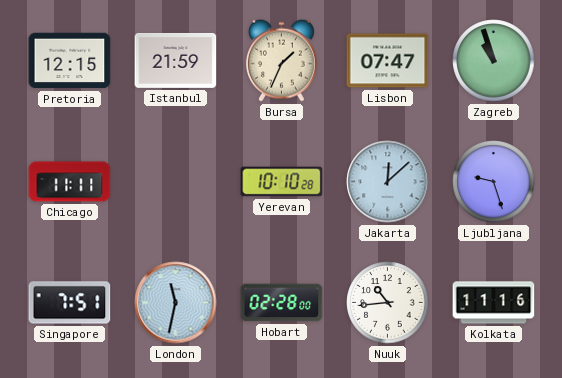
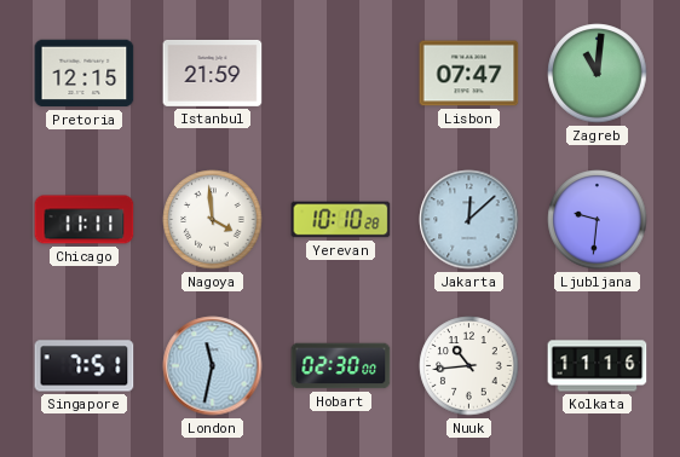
Bursa: 1:34 -> none
Zagreb: 10:57 -> 11:01
Nagoya: none -> 3:59
Ljubljana: 9:27 -> 9:31
Hobart: 02:28 -> 02:30
